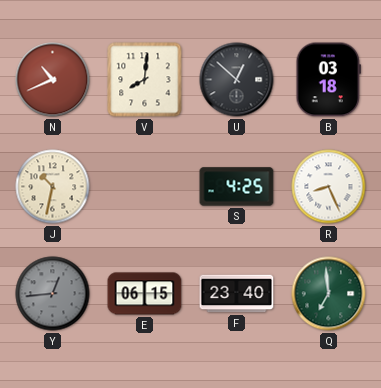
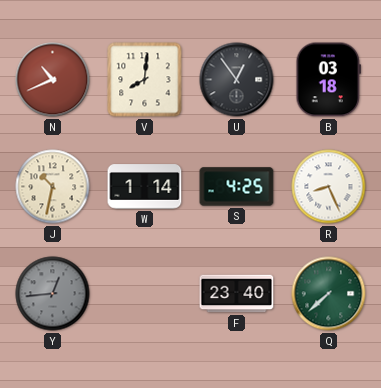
U: 12:52 -> 12:54
W: none -> 1:14
E: 06:15 -> none
Q: 6:59 -> 7:38
